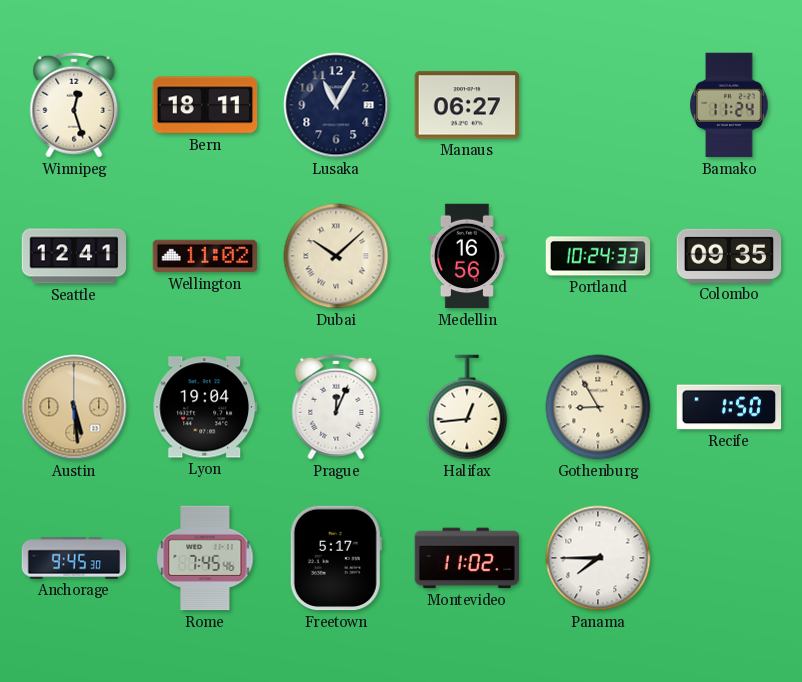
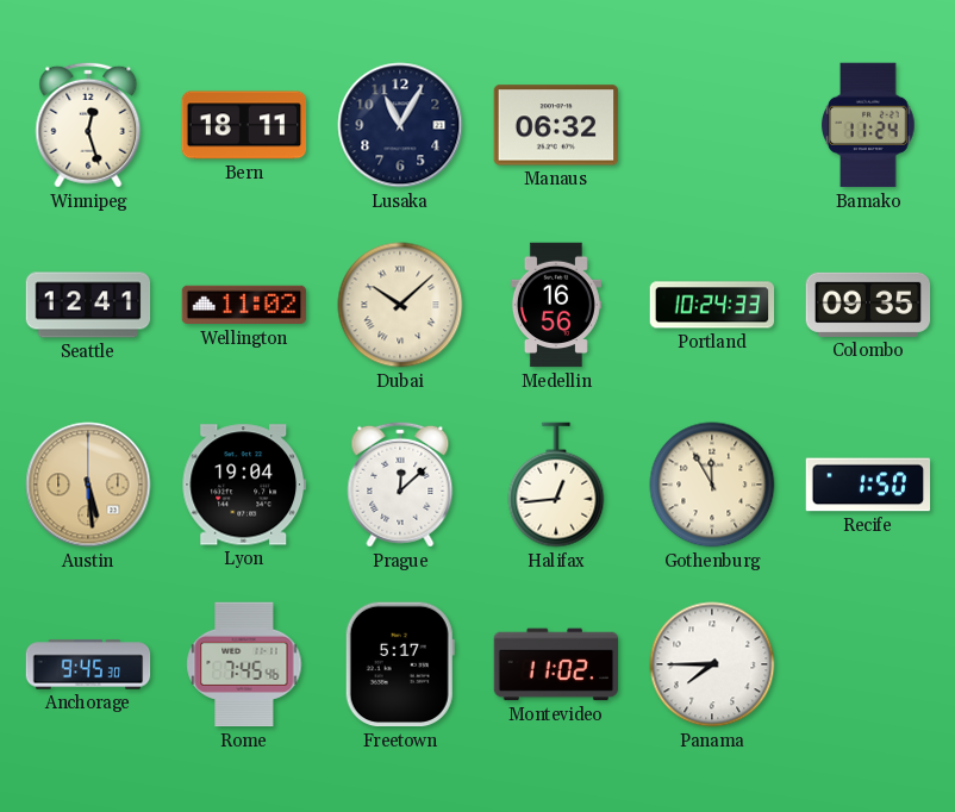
Manaus: 06:27 -> 06:32
Prague: 12:04 -> 12:08
Gothenburg: 8:55 -> 11:55
